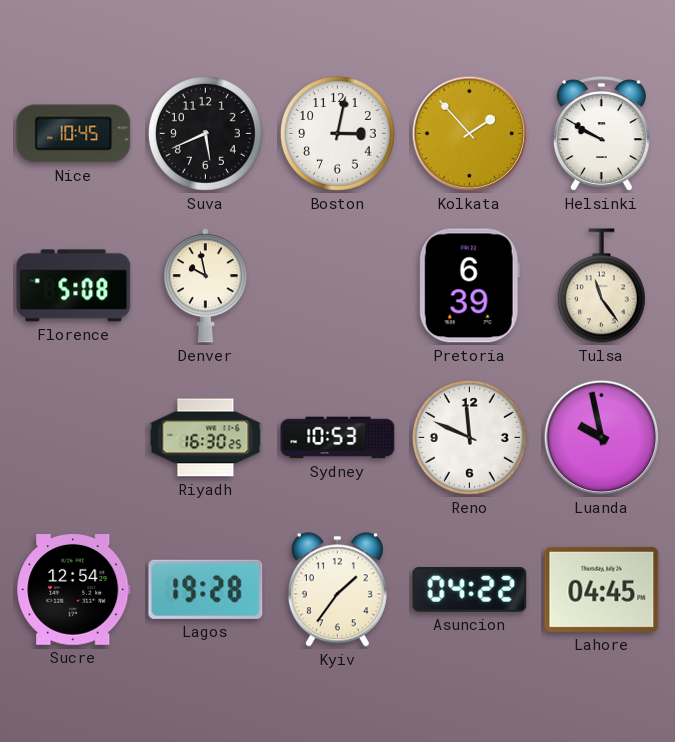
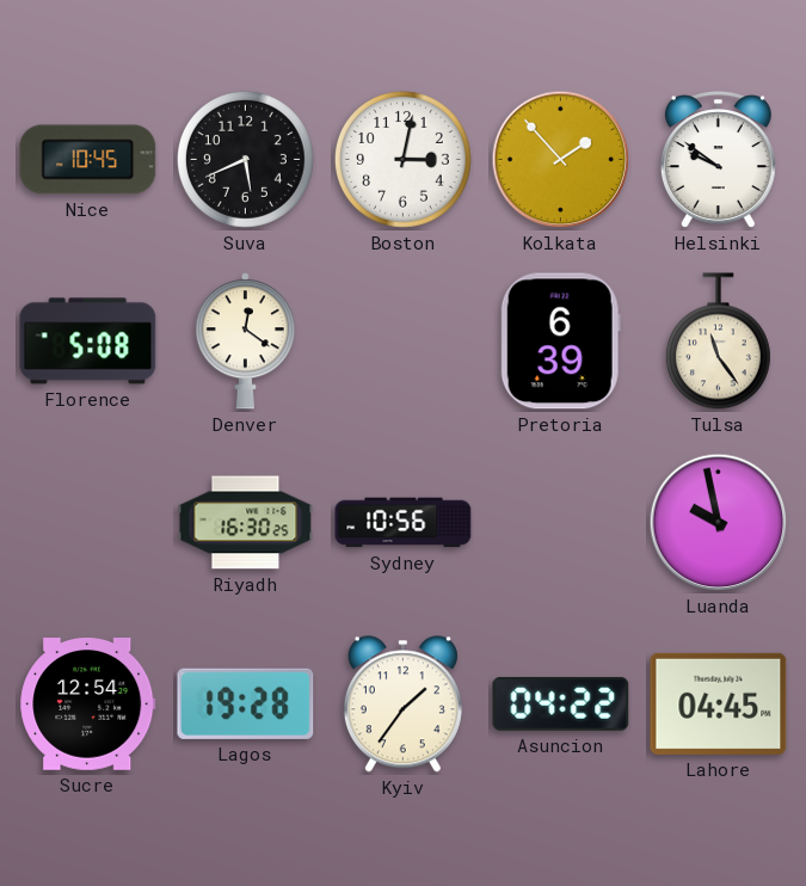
Helsinki: 9:50 -> 9:51
Denver: 9:58 -> 12:21
Sydney: 10:53 -> 10:56
Reno: 11:49 -> none
